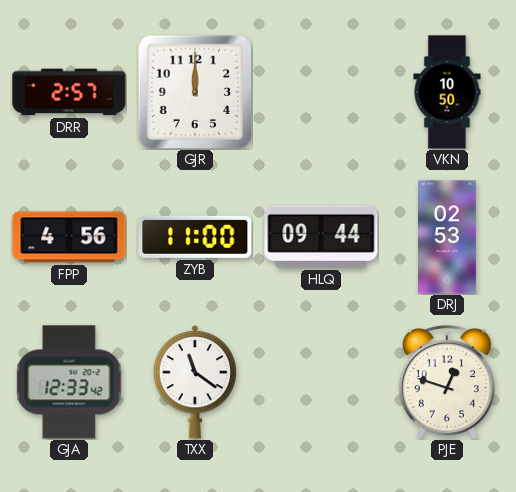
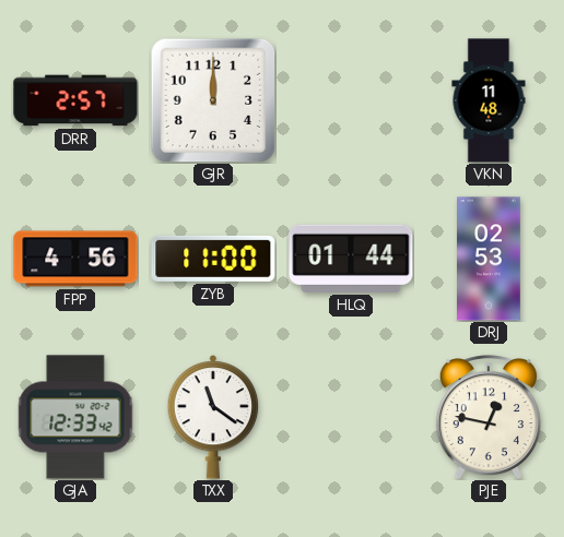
VKN: 10:50 -> 11:48
HLQ: 09:44 -> 01:44
PJE: 12:48 -> 12:47
